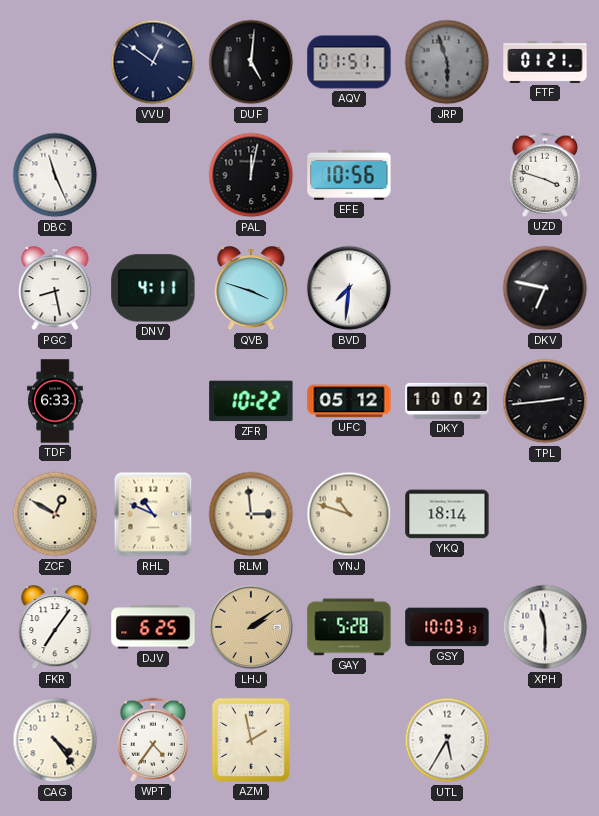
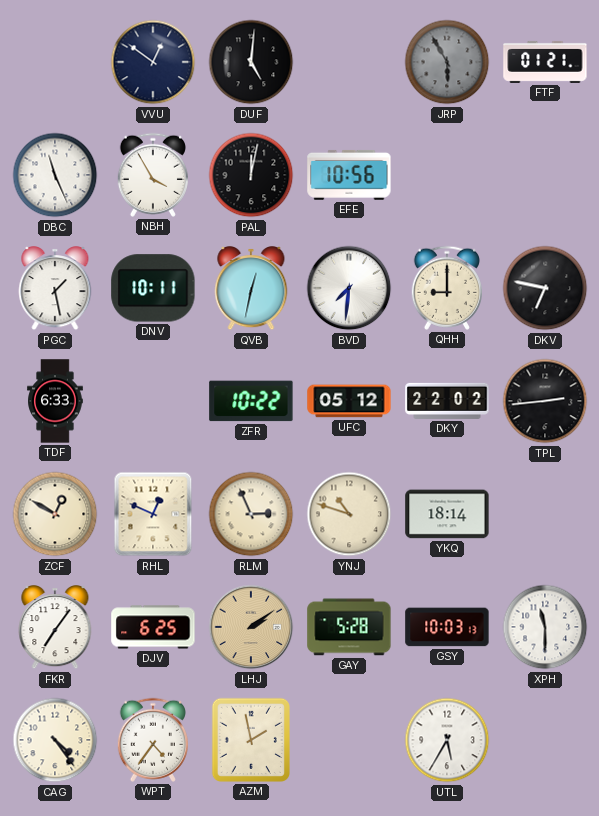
AQV: 01:51 -> none
JRP: 5:57 -> 5:55
NBH: none -> 3:55
UZD: 3:48 -> none
PGC: 8:28 -> 1:28
DNV: 4:11 -> 10:11
QVB: 3:48 -> 12:32
QHH: none -> 9:00
DKY: 10:02 -> 22:02
RHL: 10:49 -> 12:49
RLM: 2:59 -> 2:56
